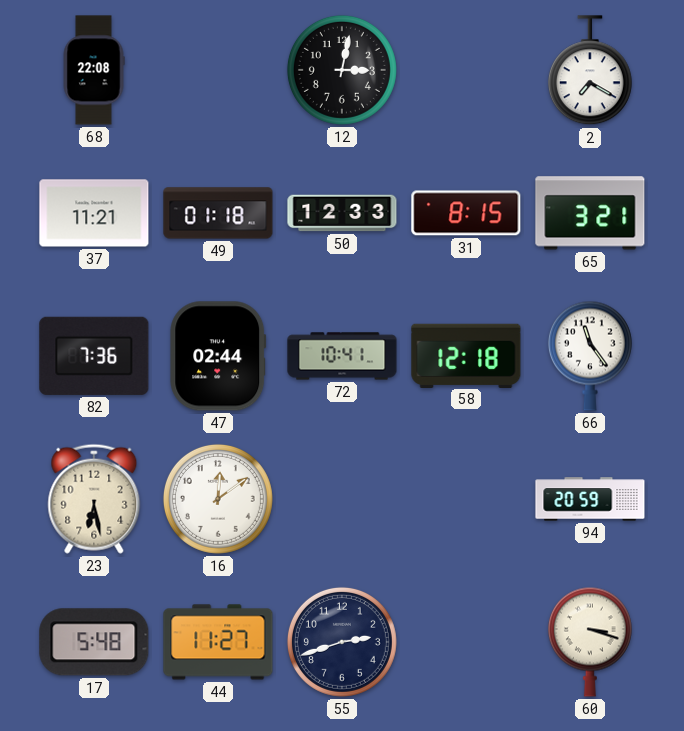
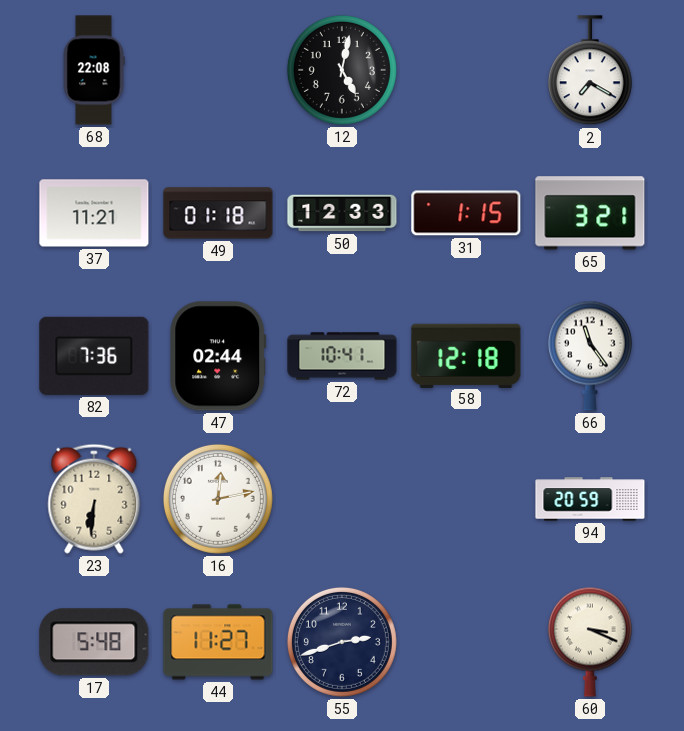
12: 3:02 -> 5:02
31: 8:15 -> 1:15
23: 6:28 -> 6:31
16: 12:09 -> 12:13
60: 3:18 -> 3:19
